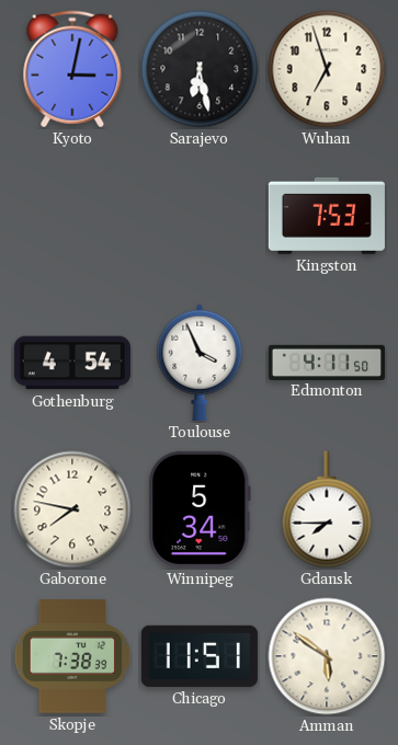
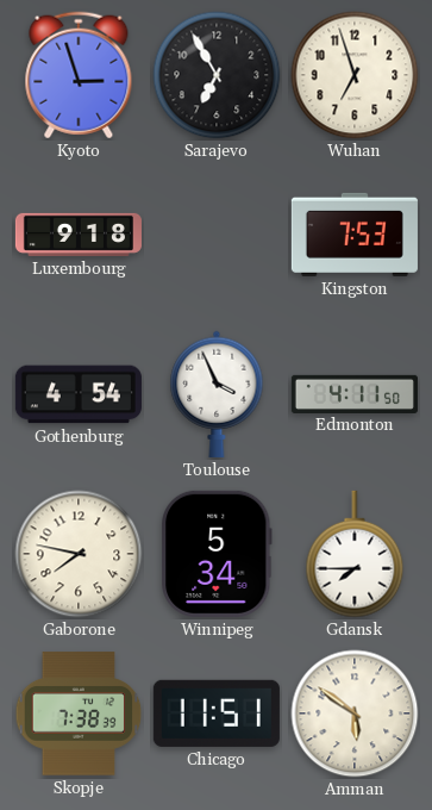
Kyoto: 3:02 -> 2:57
Sarajevo: 6:28 -> 6:55
Luxembourg: none -> 9:18
